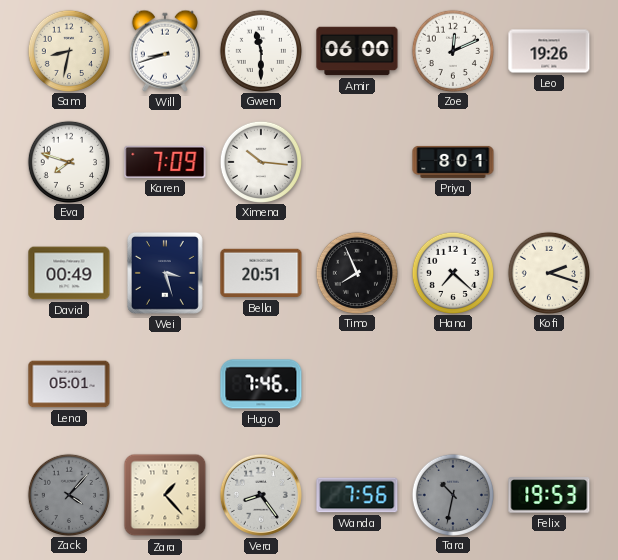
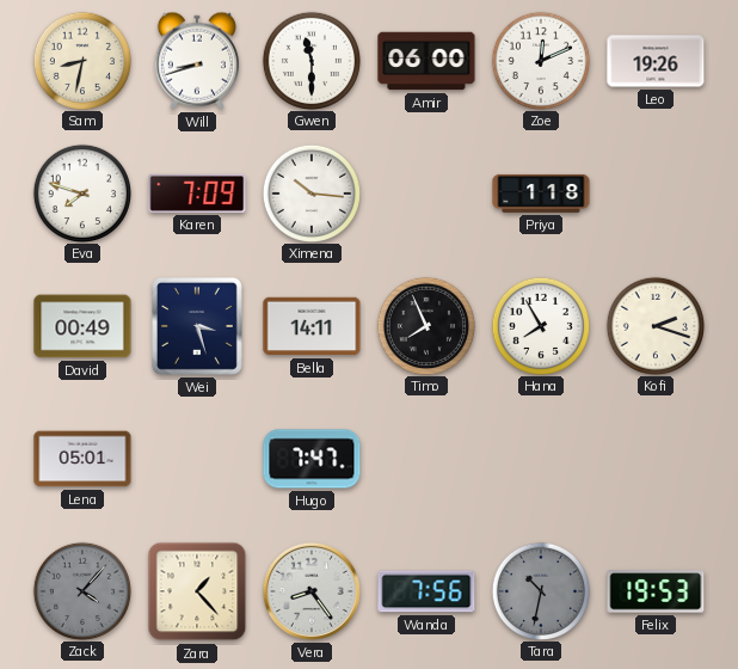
Priya: 8:01 -> 1:18
Bella: 20:51 -> 14:11
Hana: 7:22 -> 7:55
Hugo: 7:46 -> 7:47
